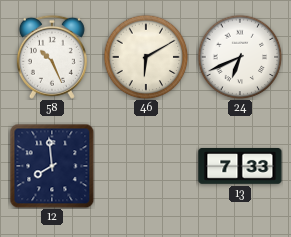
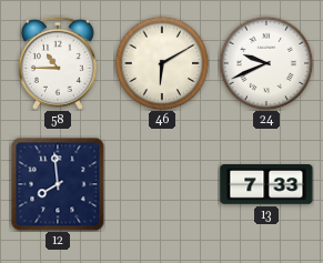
58: 10:26 -> 10:45
24: 6:41 -> 9:41
